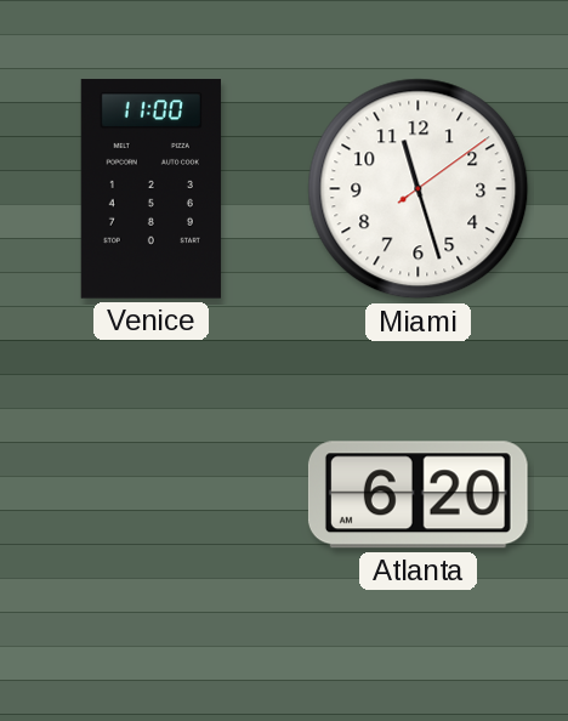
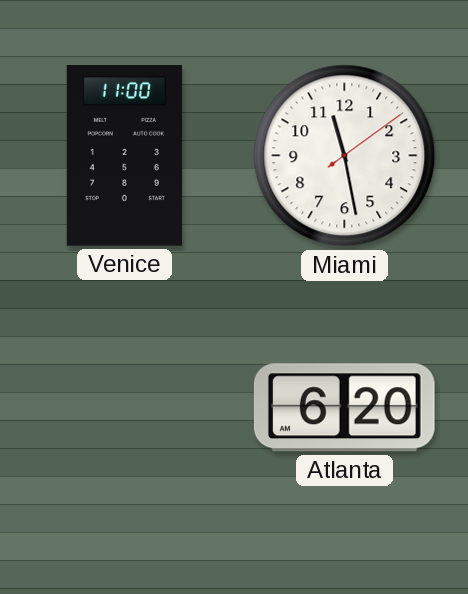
Miami: 11:27 -> 11:28
